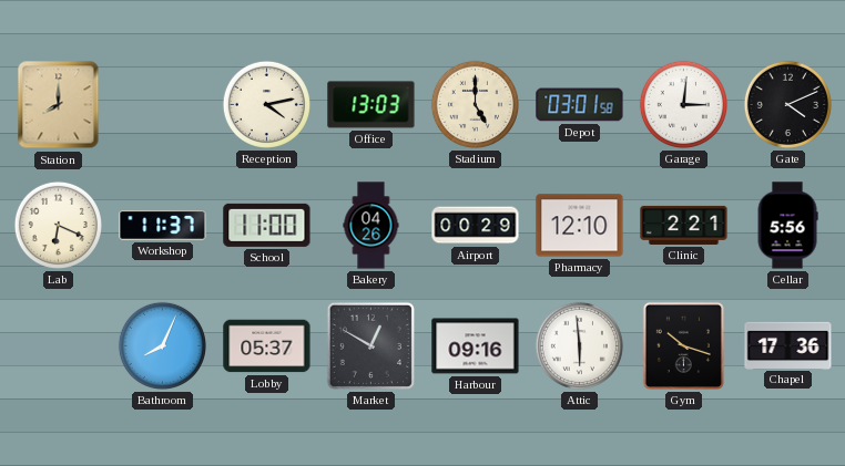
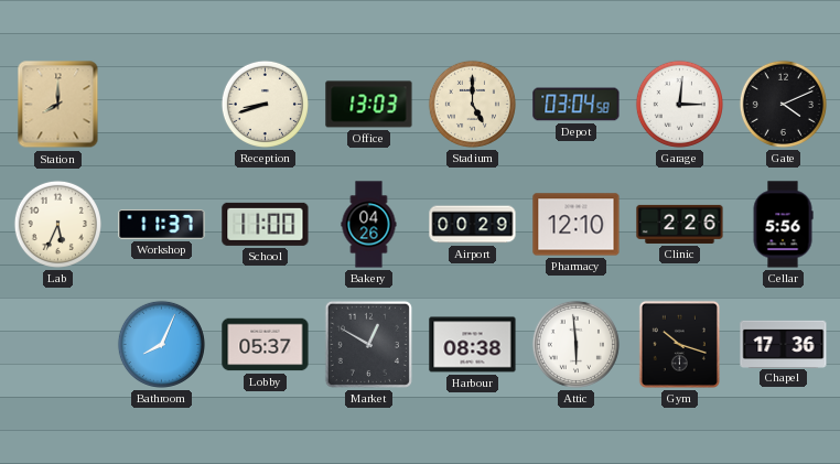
Reception: 4:13 -> 8:42
Depot: 03:01 -> 03:04
Lab: 6:19 -> 5:34
Clinic: 2:21 -> 2:26
Harbour: 09:16 -> 08:38
